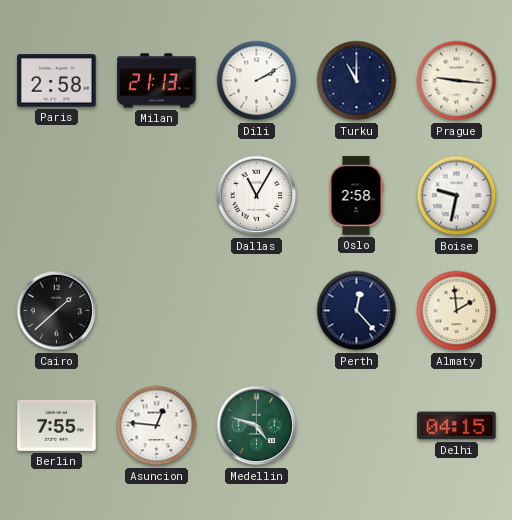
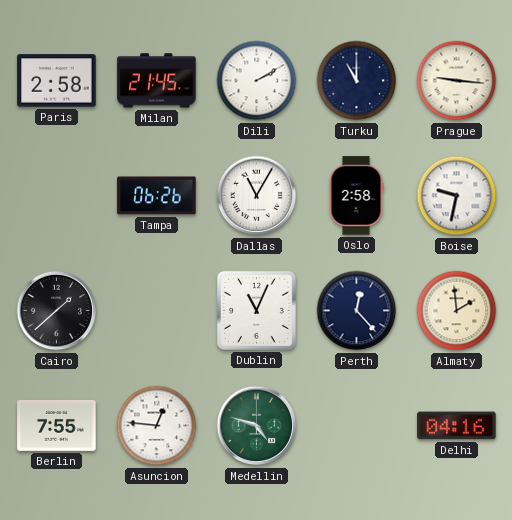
Milan: 21:13 -> 21:45
Tampa: none -> 06:26
Dublin: none -> 11:04
Delhi: 04:15 -> 04:16
